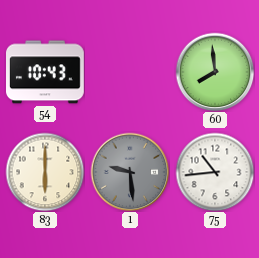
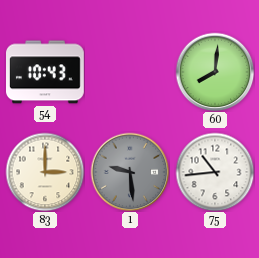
60: 7:59 -> 8:01
83: 6:00 -> 3:00
